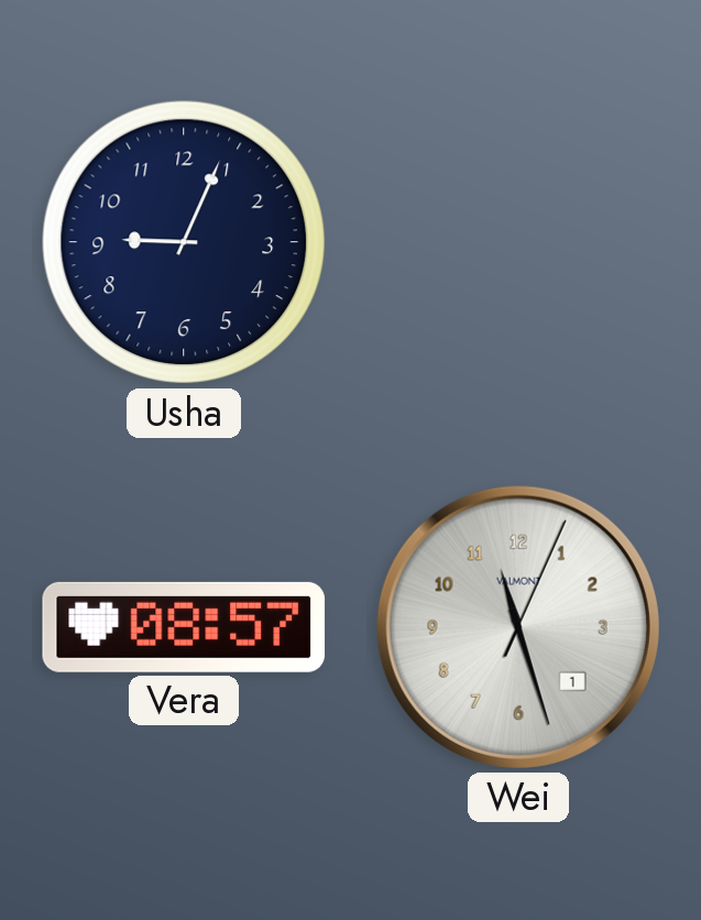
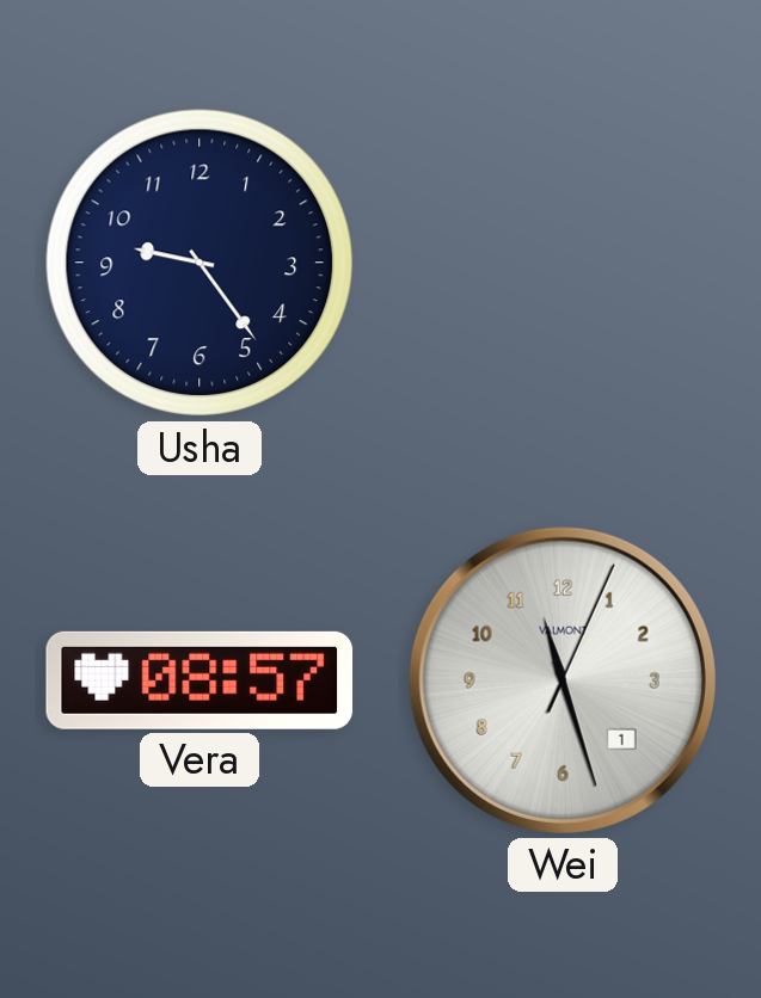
Usha: 9:04 -> 9:24
